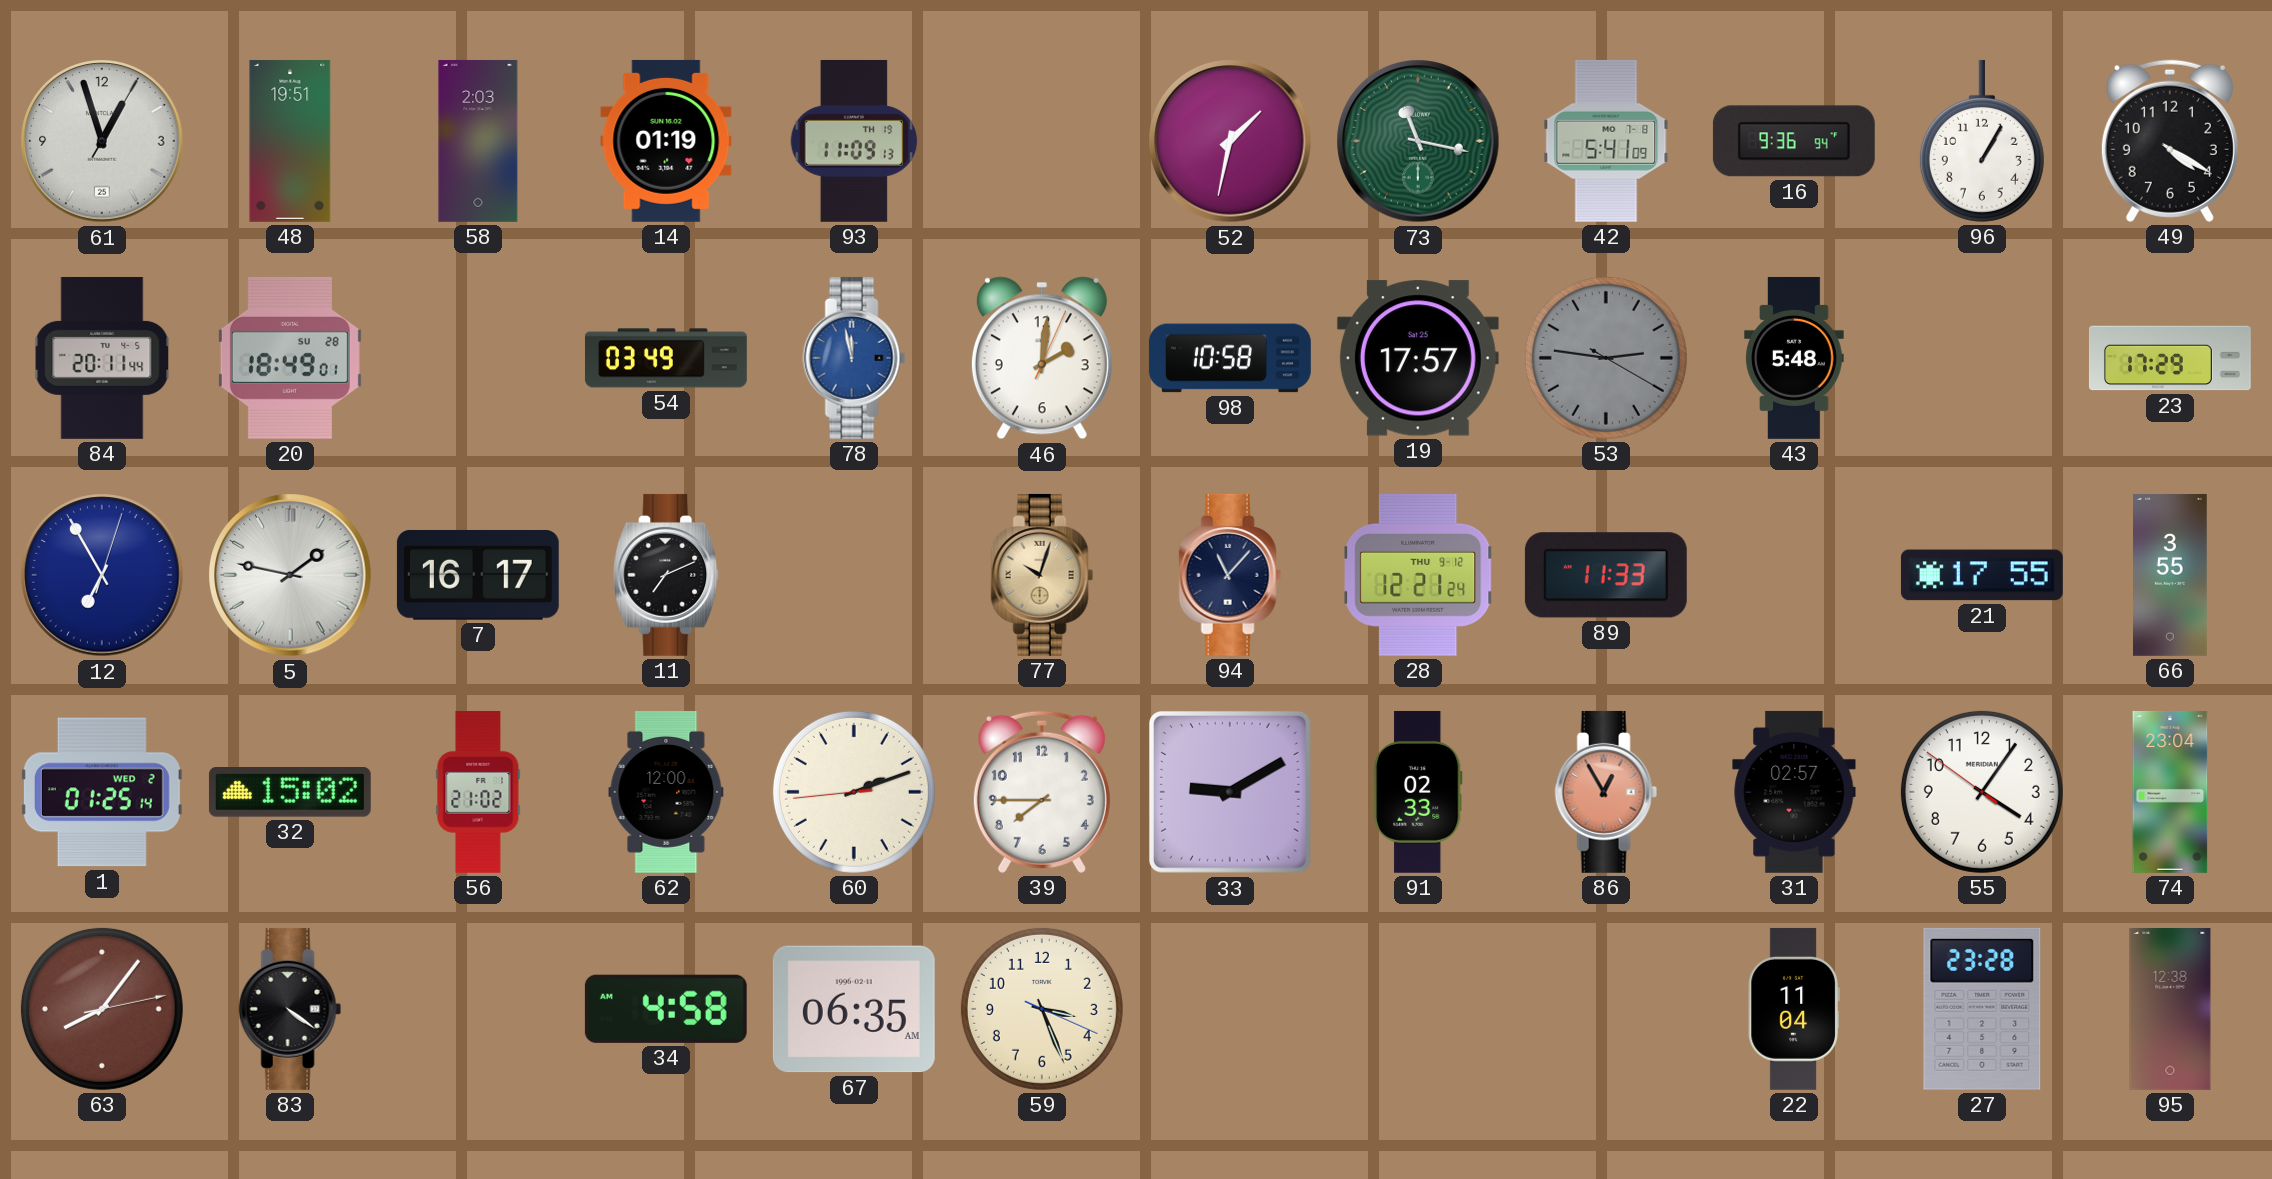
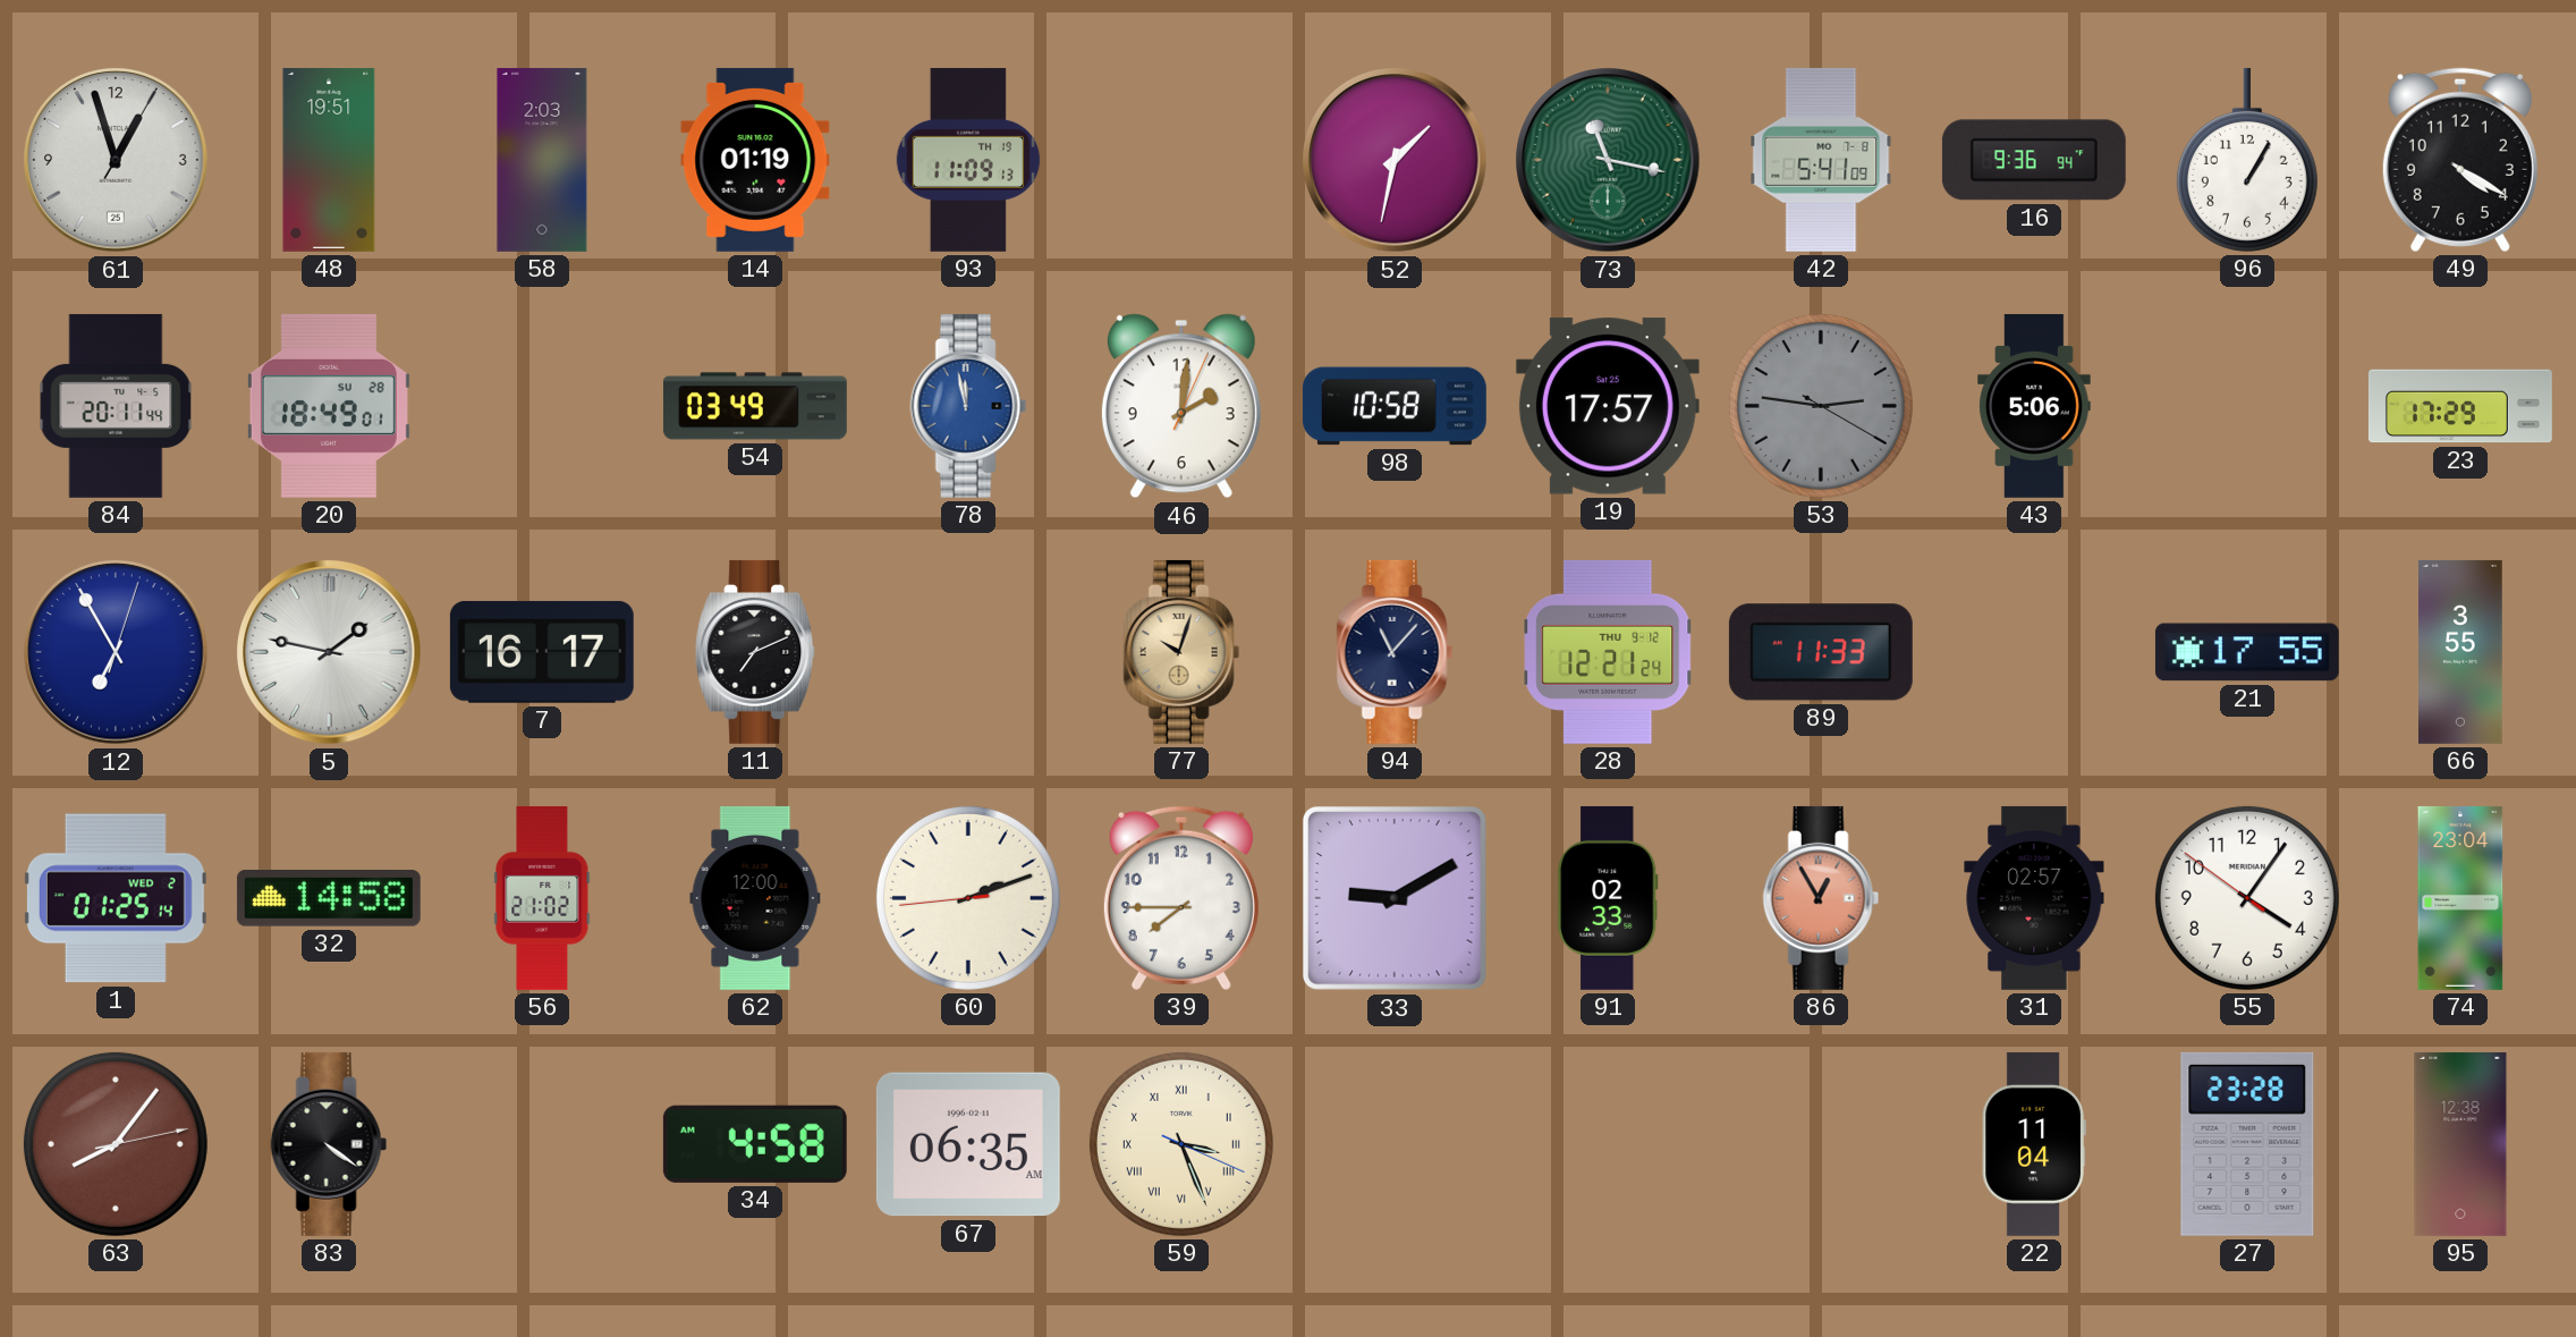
43: 5:48 -> 5:06
32: 15:02 -> 14:58
59 numerals: Arabic -> Roman
